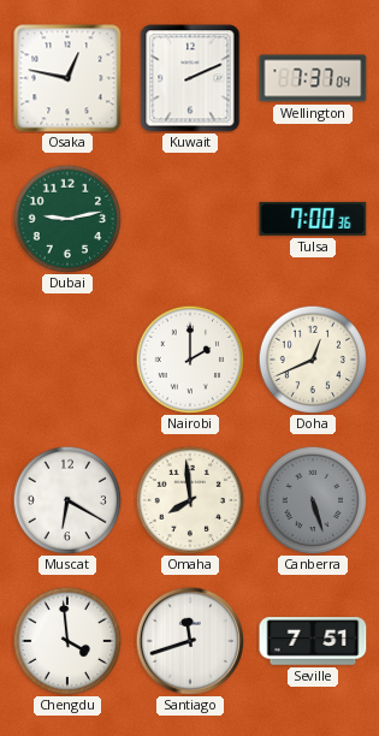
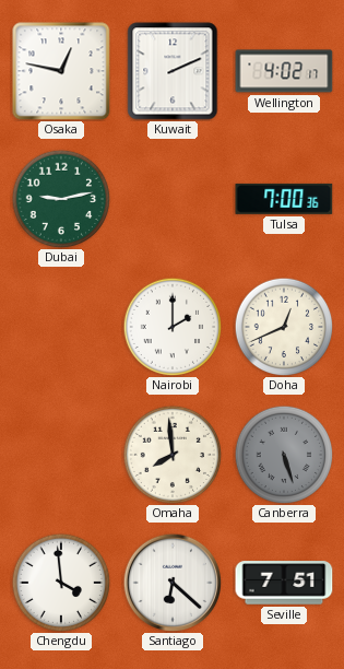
Wellington: 7:37 -> 4:02
Muscat: 6:20 -> none
Santiago: 11:42 -> 6:22
